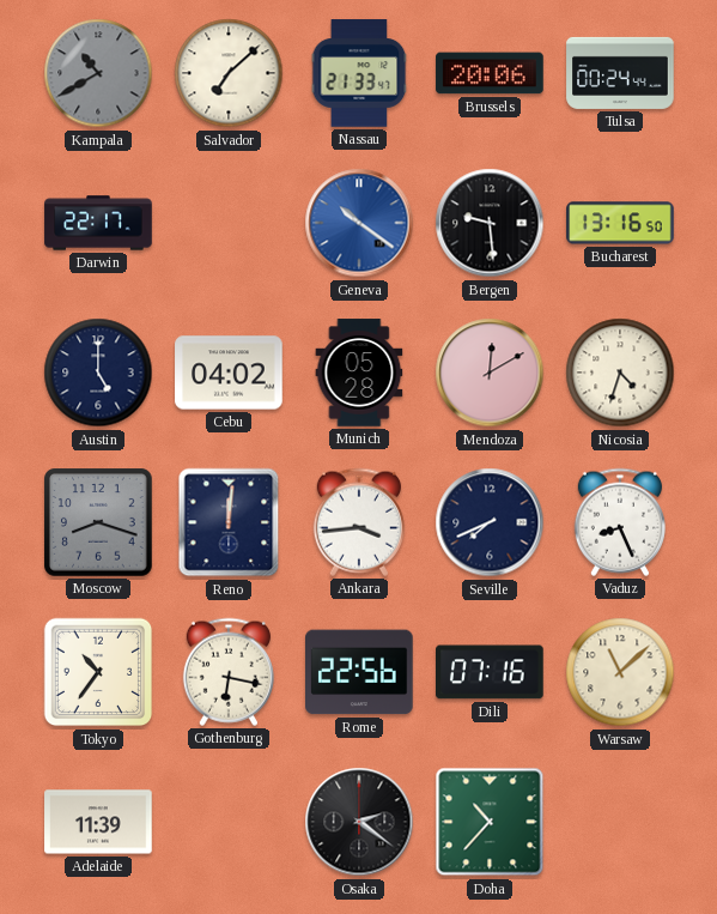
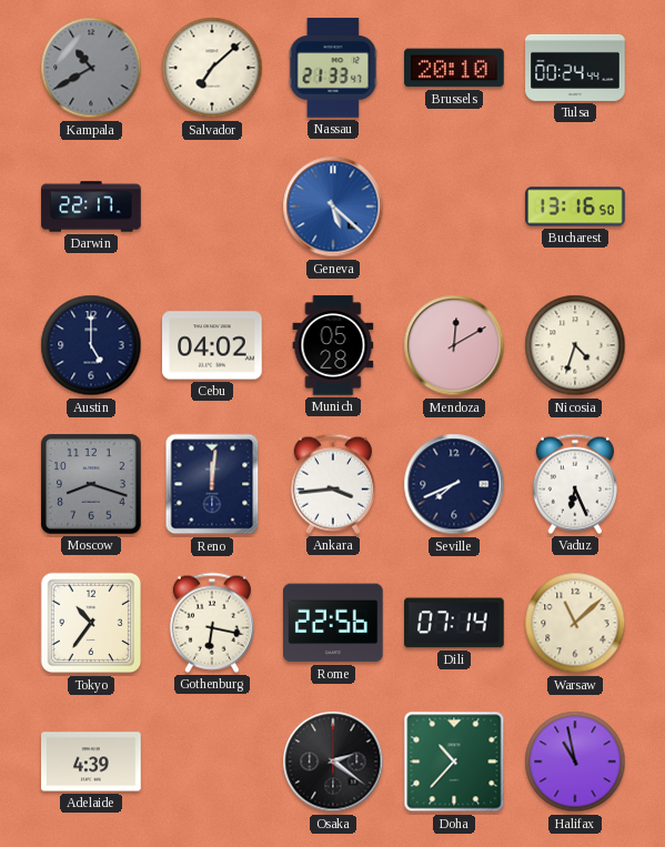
Brussels: 20:06 -> 20:10
Geneva: 10:21 -> 5:22
Bergen: 9:29 -> none
Vaduz: 8:26 -> 6:26
Dili: 07:16 -> 07:14
Adelaide: 11:39 -> 4:39
Halifax: none -> 10:58
